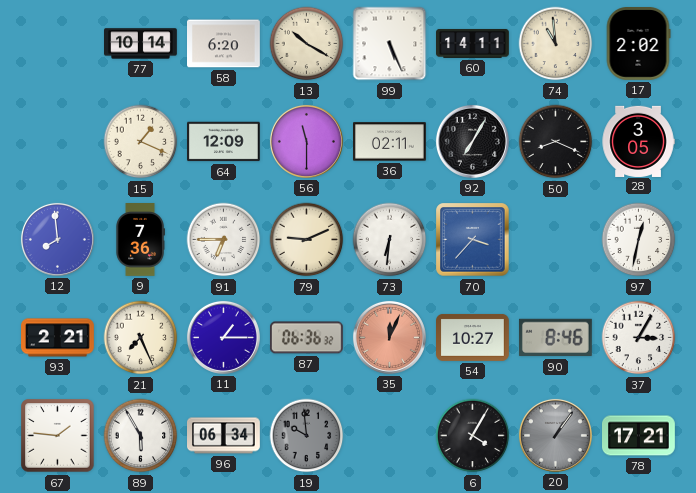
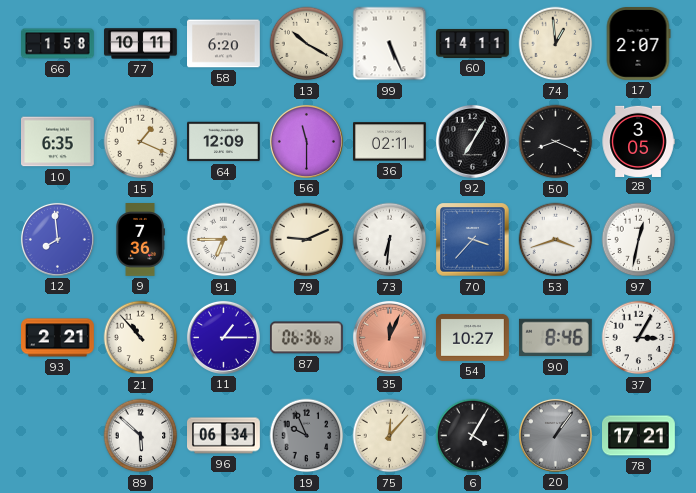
66: none -> 1:58
77: 10:14 -> 10:11
74: 10:59 -> 12:59
17: 2:02 -> 2:07
10: none -> 6:35
53: none -> 3:42
21: 7:26 -> 10:53
67: 1:46 -> none
89: 5:55 -> 5:52
19: 9:59 -> 9:56
75: none -> 12:07
